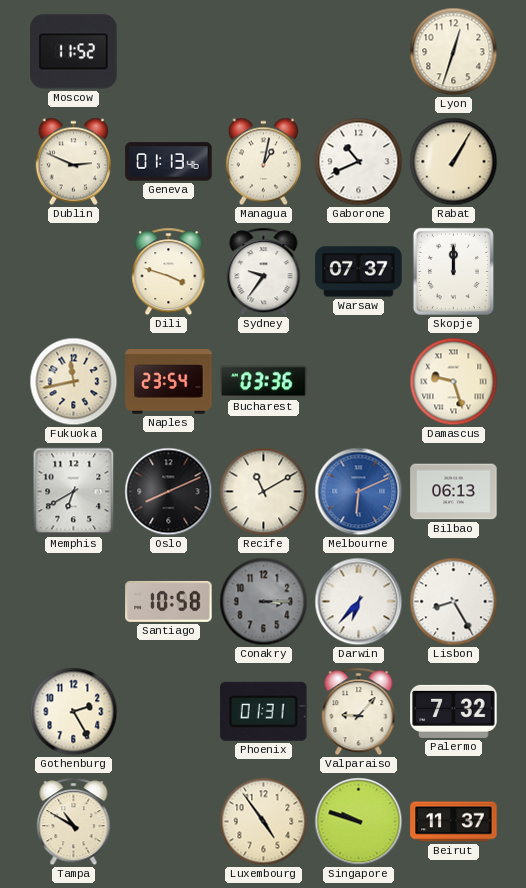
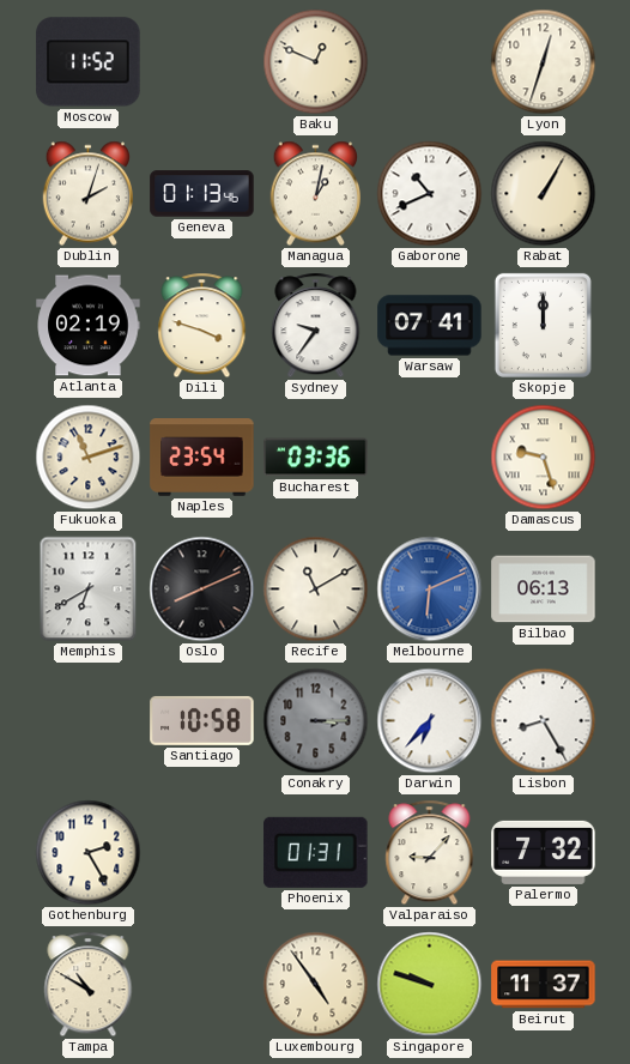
Baku: none -> 12:49
Dublin: 2:49 -> 2:03
Atlanta: none -> 02:19
Warsaw: 07:37 -> 07:41
Fukuoka: 11:43 -> 11:12
